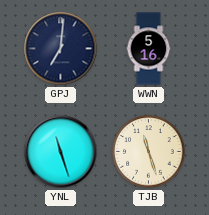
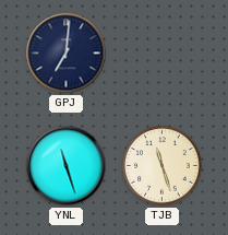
WWN: 5:16 -> none
